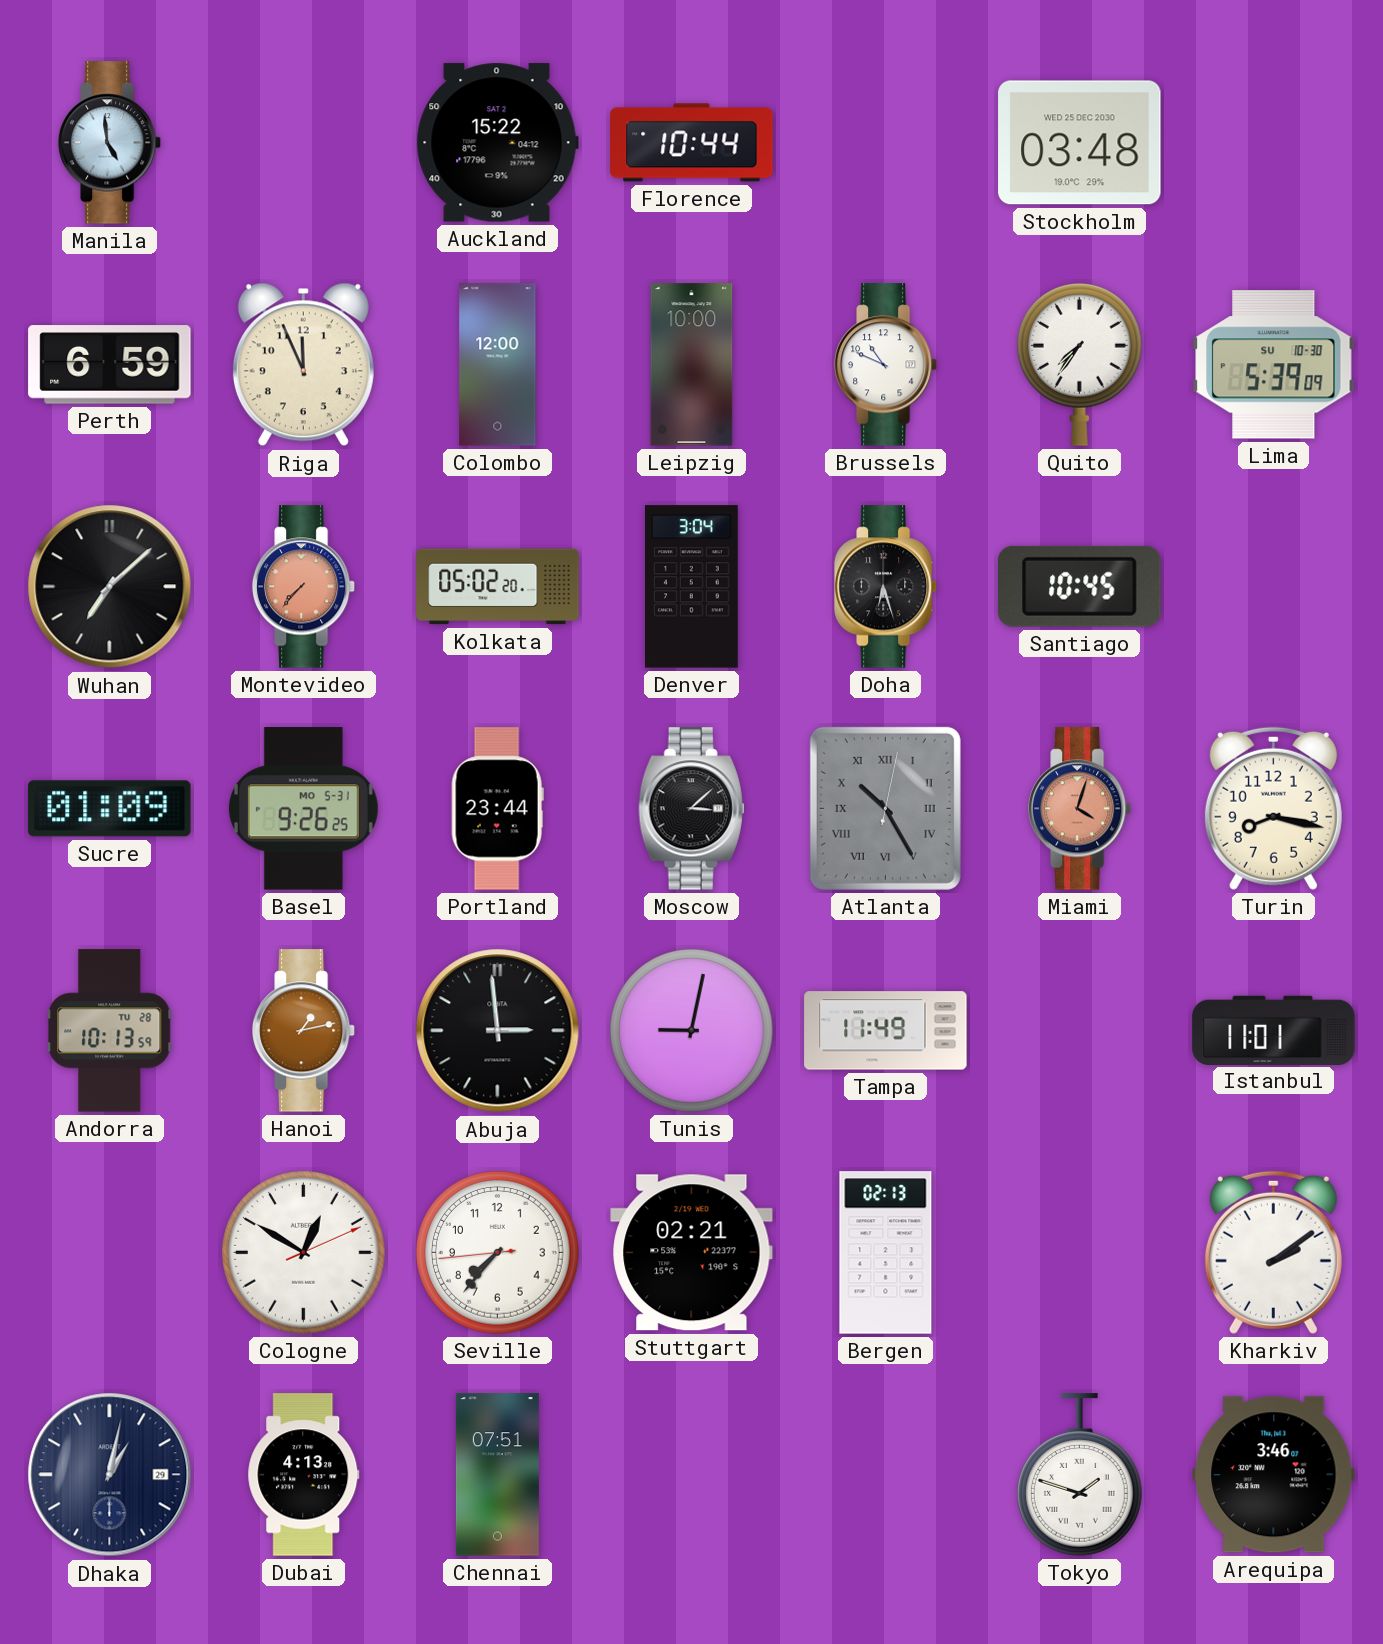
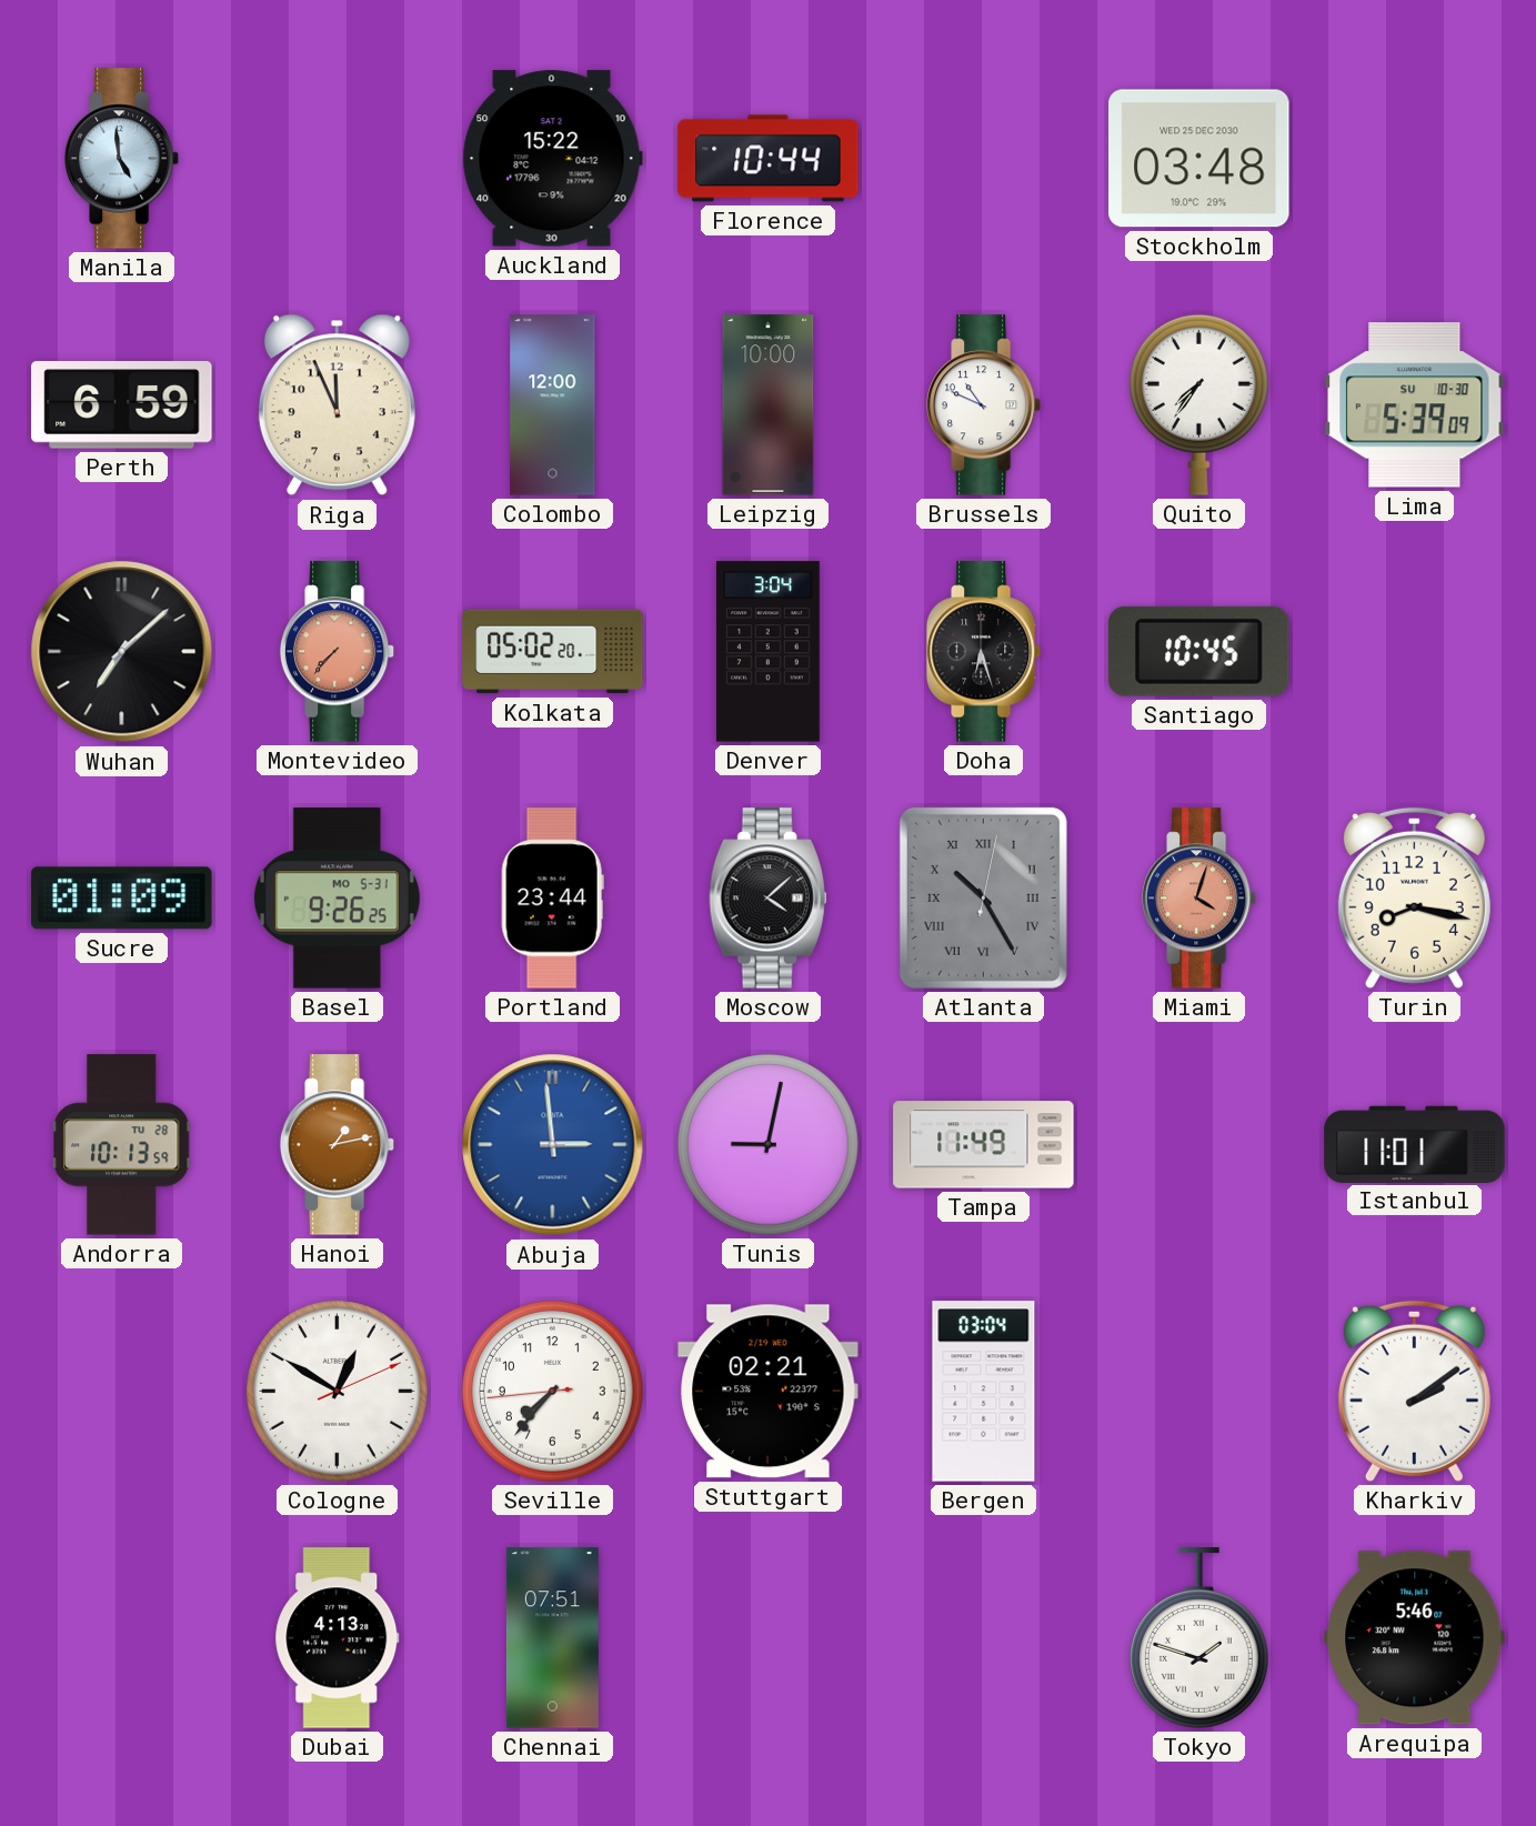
Moscow: 3:08 -> 4:08
Abuja dial: black -> blue
Bergen: 02:13 -> 03:04
Dhaka: 1:02 -> none
Arequipa: 3:46 -> 5:46
